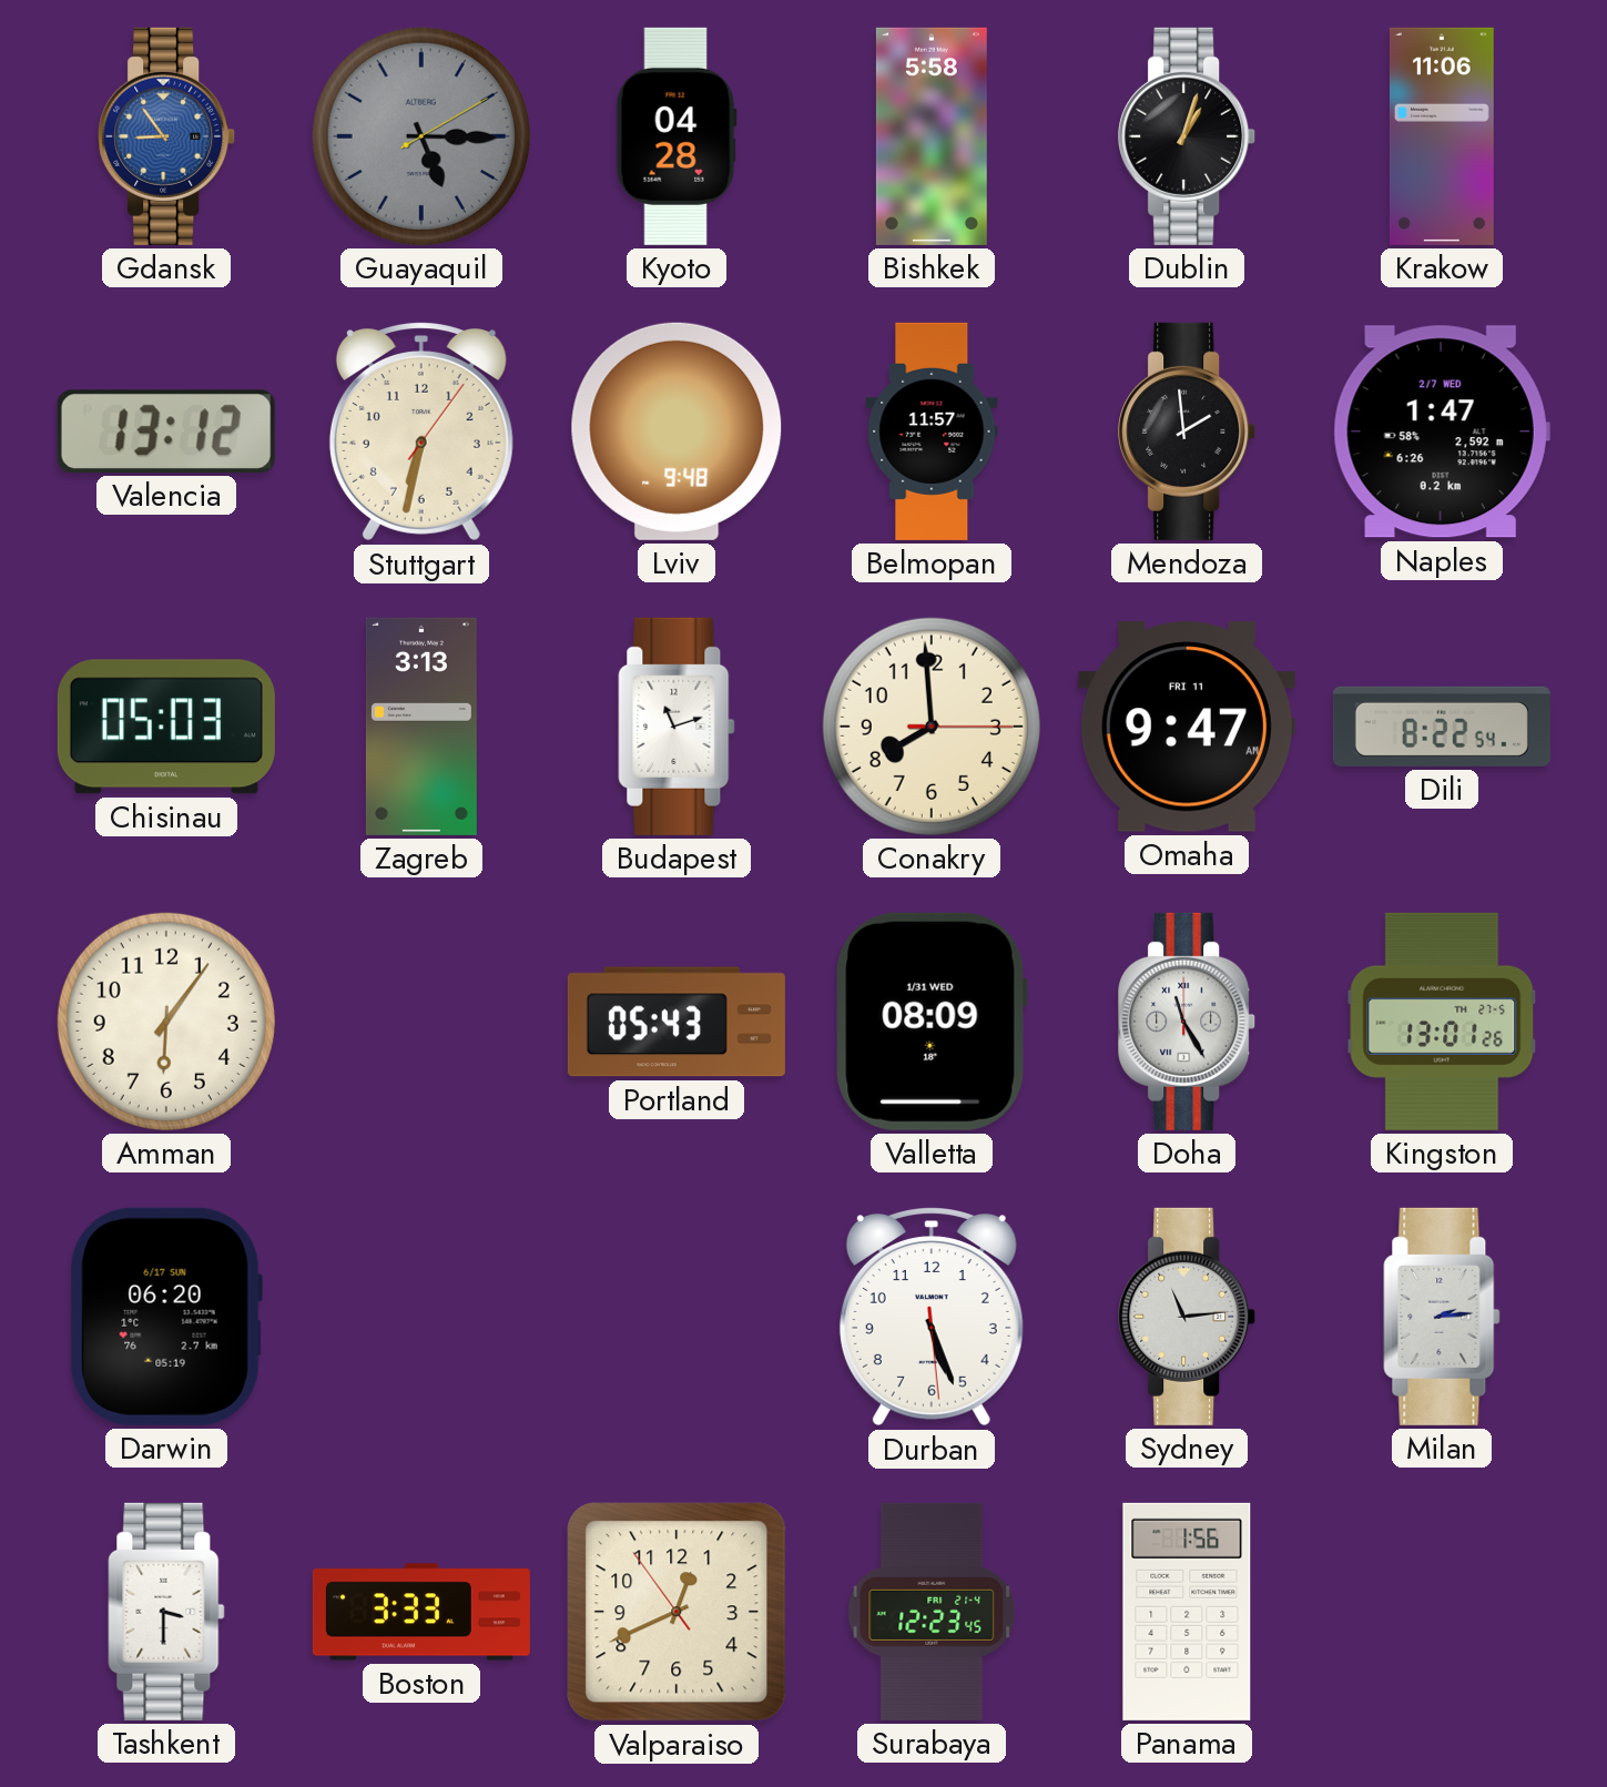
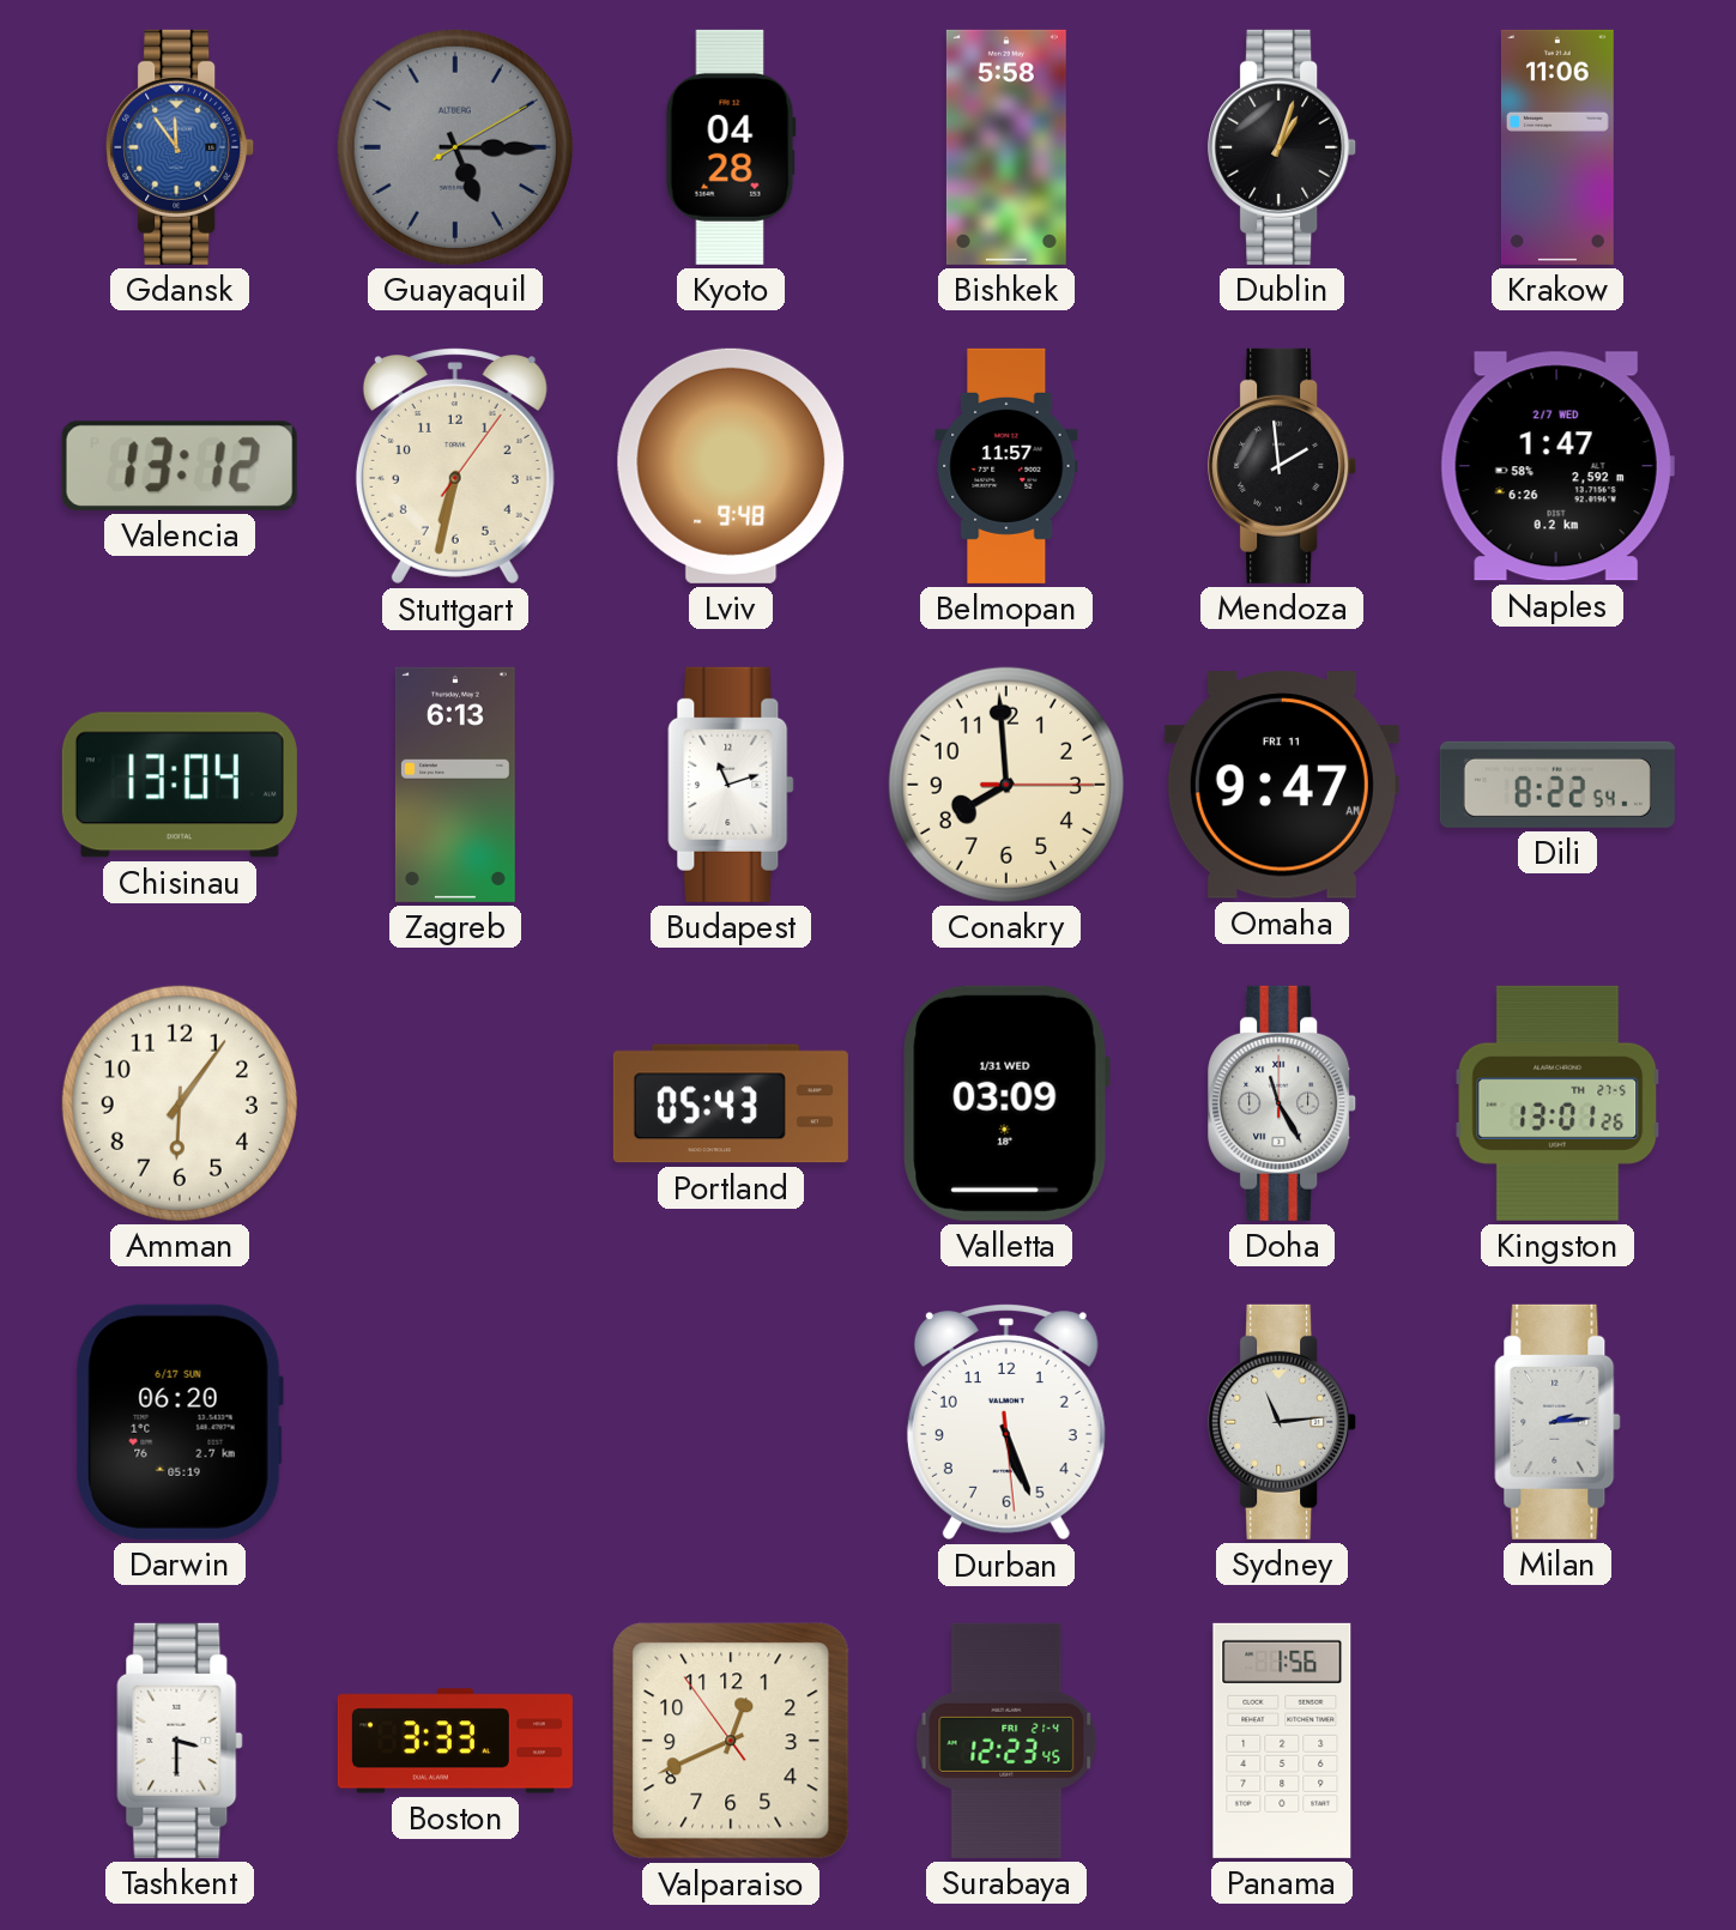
Gdansk: 8:54 -> 11:54
Chisinau: 05:03 -> 13:04
Zagreb: 3:13 -> 6:13
Valletta: 08:09 -> 03:09
